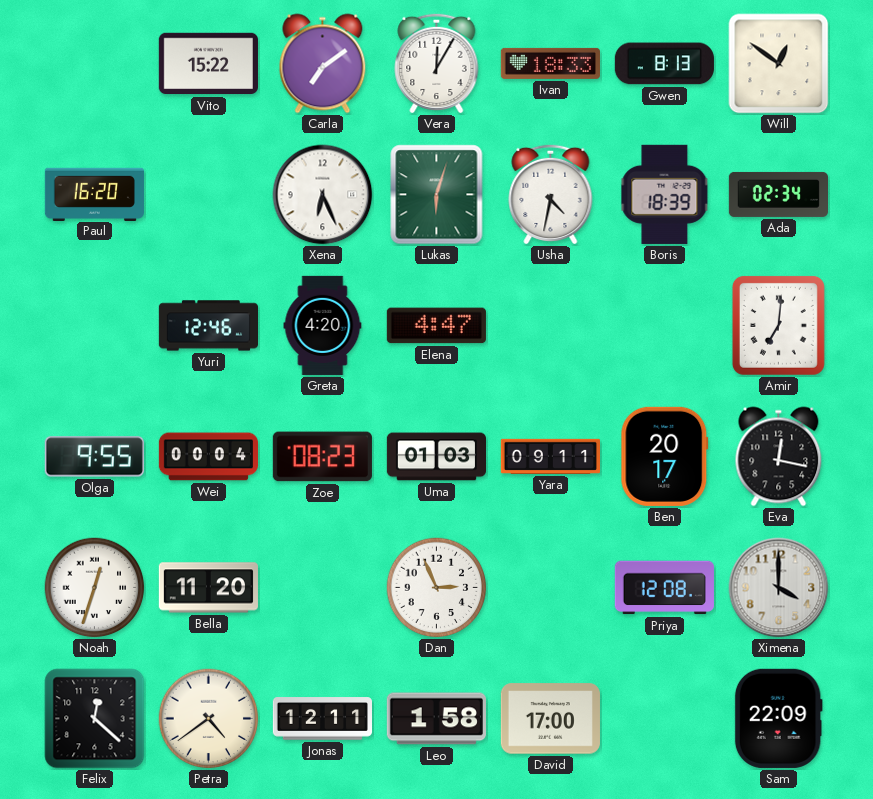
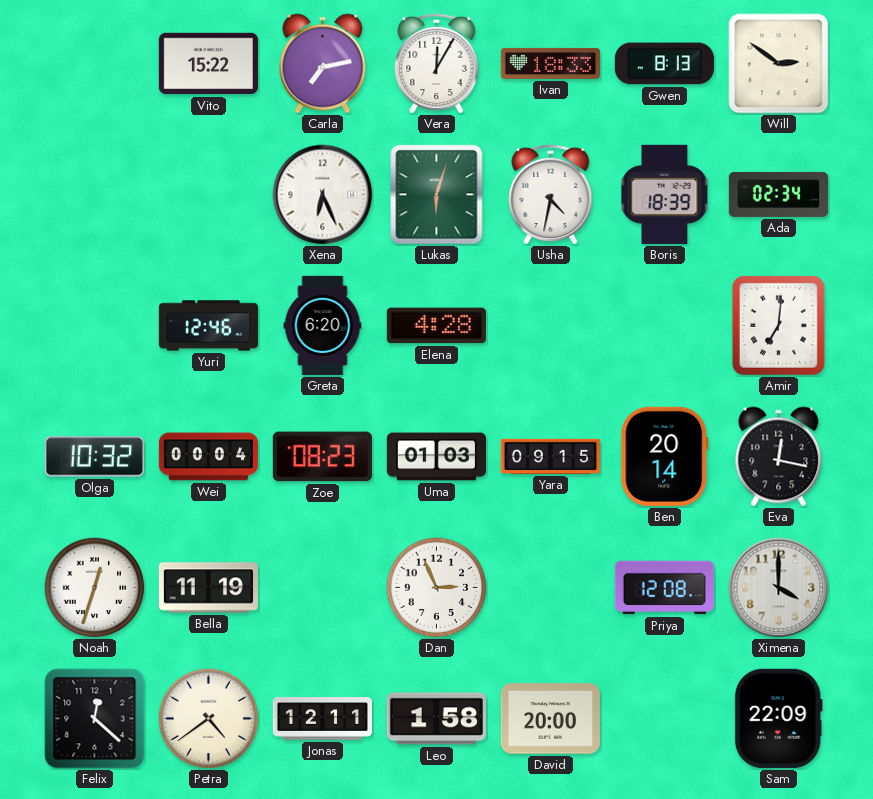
Carla: 7:09 -> 7:13
Will: 12:51 -> 2:51
Paul: 16:20 -> none
Greta: 4:20 -> 6:20
Elena: 4:47 -> 4:28
Olga: 9:55 -> 10:32
Yara: 09:11 -> 09:15
Ben: 20:17 -> 20:14
Bella: 11:20 -> 11:19
David: 17:00 -> 20:00
